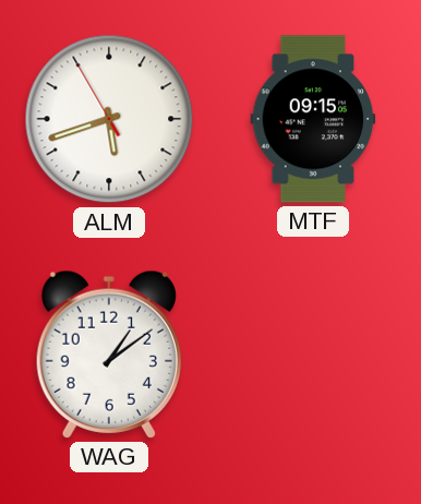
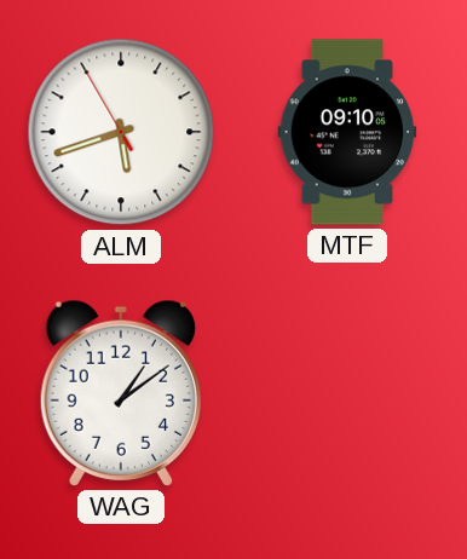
MTF: 09:15 -> 09:10
